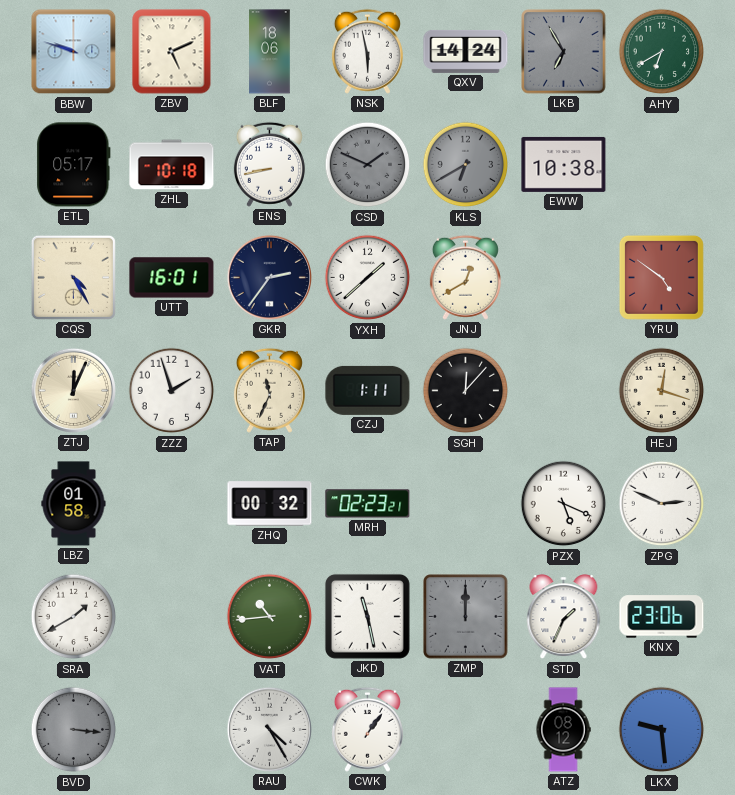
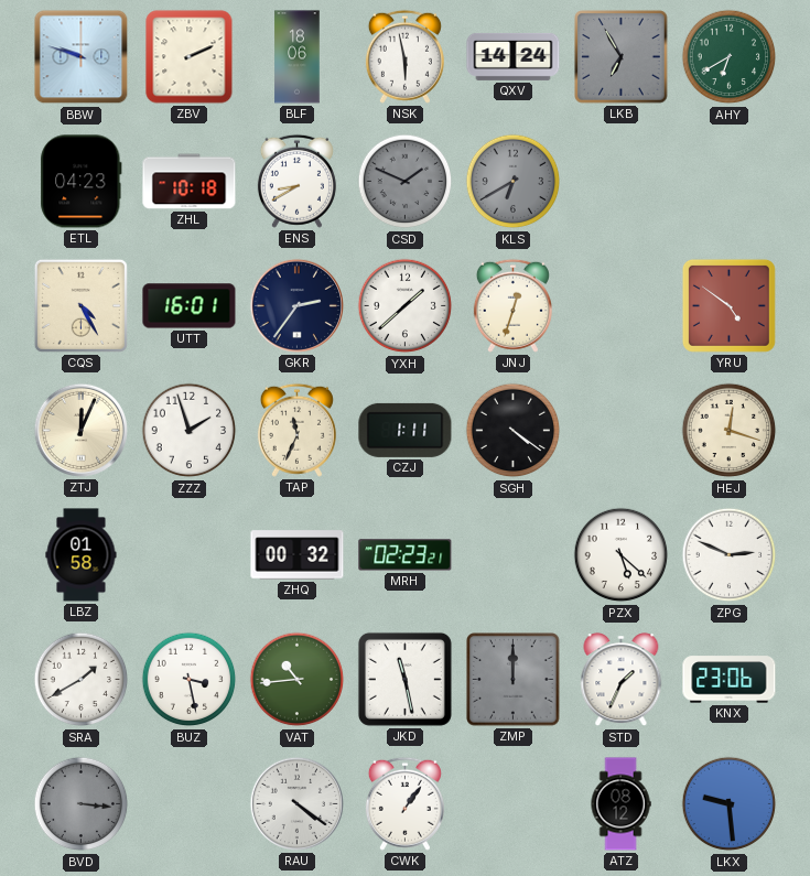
ZBV: 5:11 -> 2:11
ETL: 05:17 -> 04:23
ENS: 8:43 -> 8:40
EWW: 10:38 -> none
JNJ: 12:40 -> 12:33
SGH: 12:07 -> 4:21
PZX: 5:19 -> 5:22
BUZ: none -> 3:28
RAU: 4:25 -> 4:21
